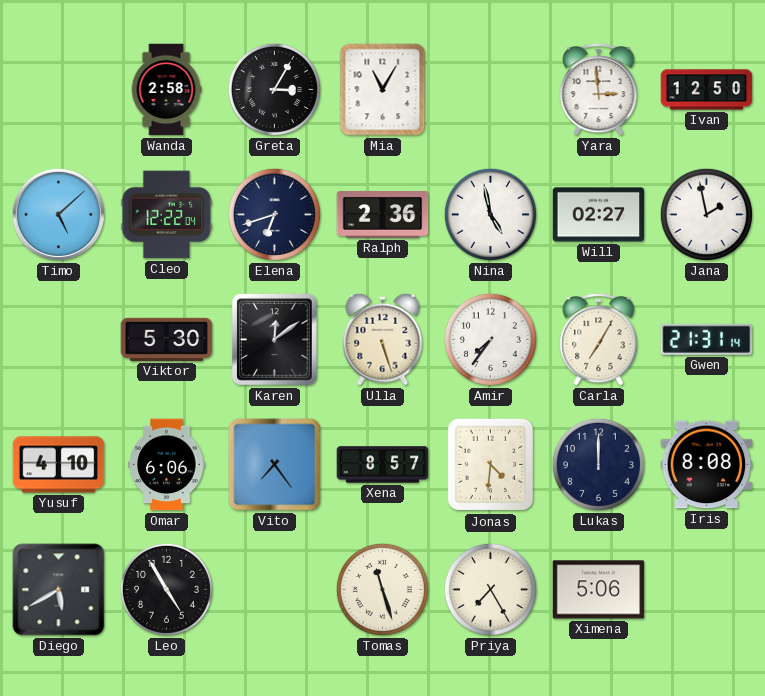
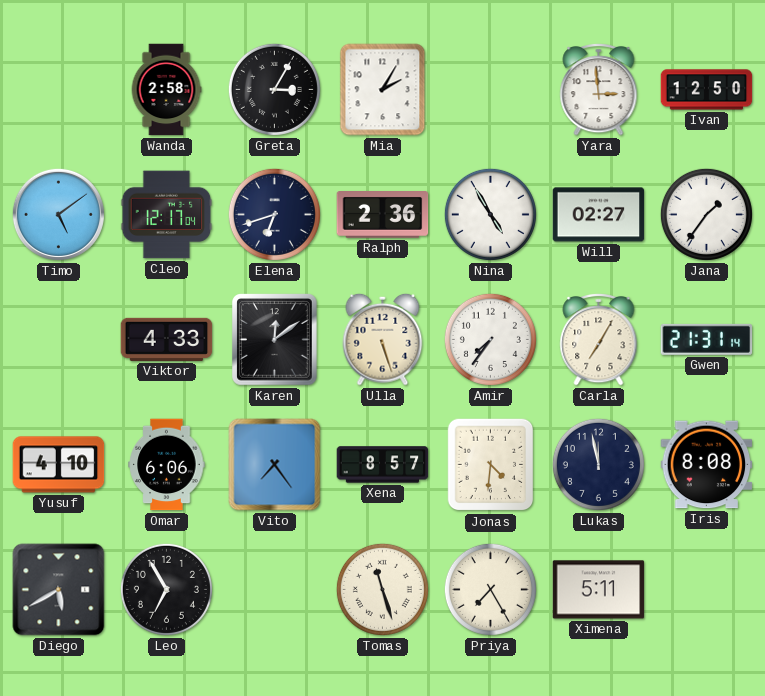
Mia: 11:05 -> 2:05
Timo: 5:08 -> 5:09
Cleo: 12:22 -> 12:17
Nina: 4:58 -> 4:55
Jana: 1:58 -> 1:36
Viktor: 5:30 -> 4:33
Lukas: 12:00 -> 11:58
Leo: 4:55 -> 6:55
Ximena: 5:06 -> 5:11
